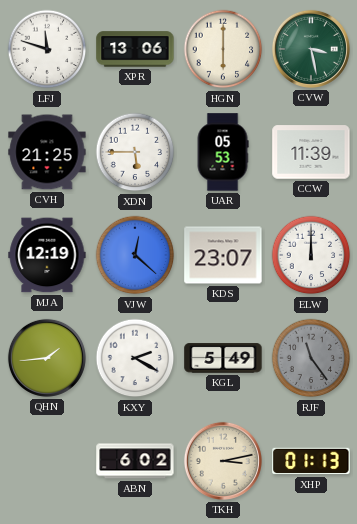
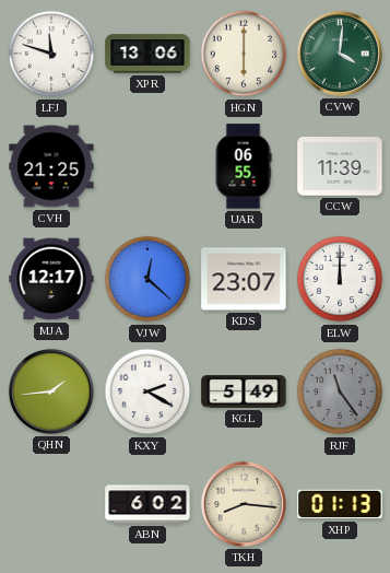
CVW: 3:28 -> 4:01
XDN: 5:45 -> none
UAR: 05:53 -> 06:55
MJA: 12:19 -> 12:17
TKH: 3:13 -> 8:16
